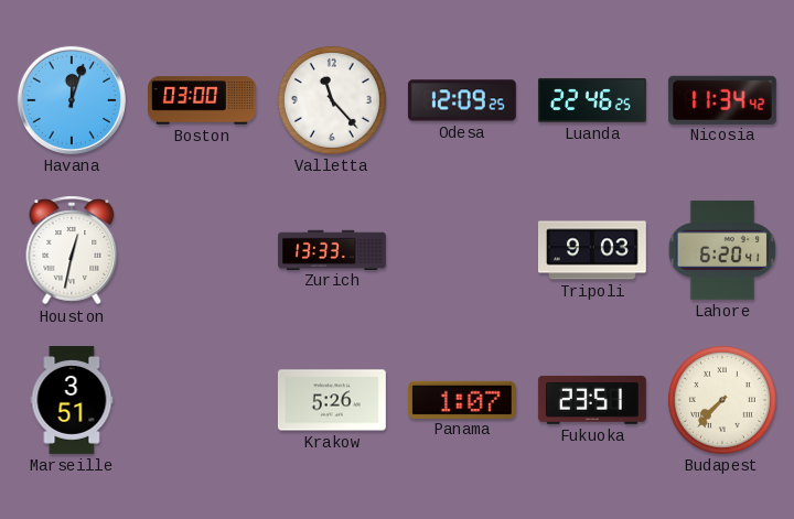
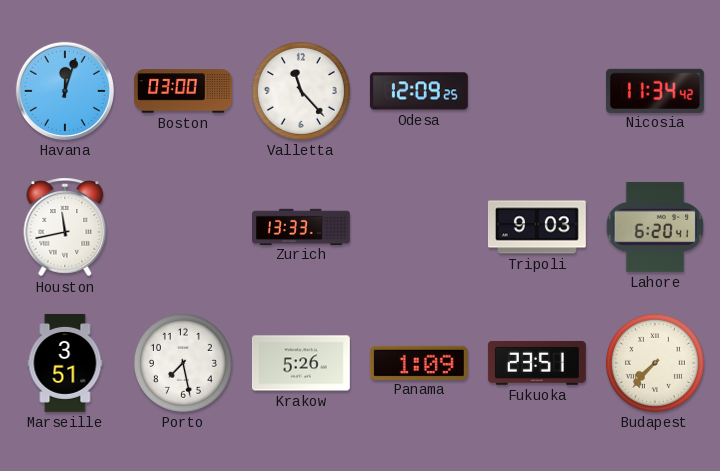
Luanda: 22:46 -> none
Houston: 12:32 -> 11:43
Porto: none -> 7:28
Panama: 1:07 -> 1:09
